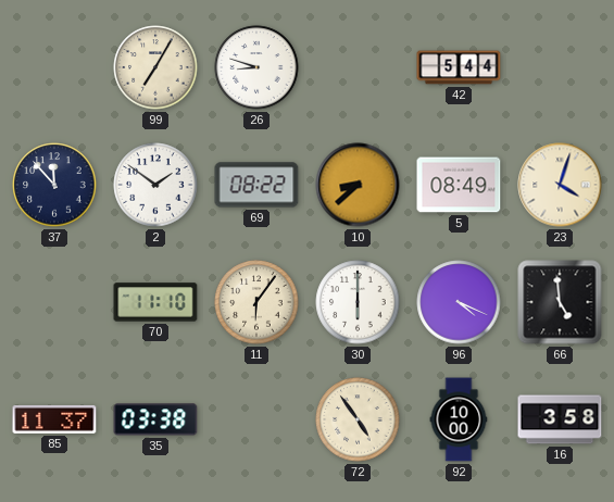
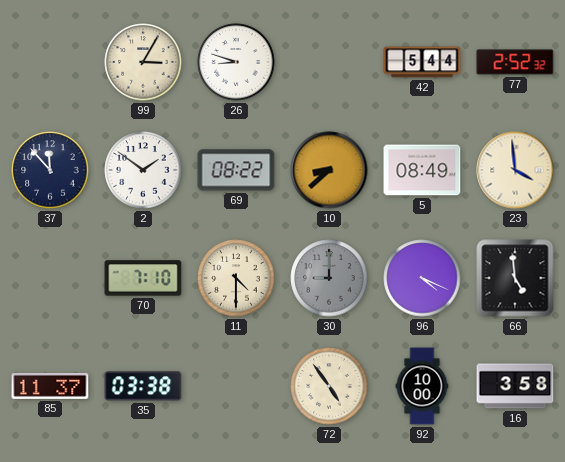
99: 7:05 -> 3:05
77: none -> 2:52
23: 4:03 -> 3:59
70: 11:10 -> 7:10
11: 6:06 -> 4:30
30: 6:00 -> 9:00
30 dial: white -> grey
